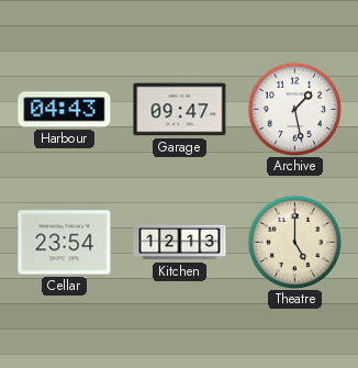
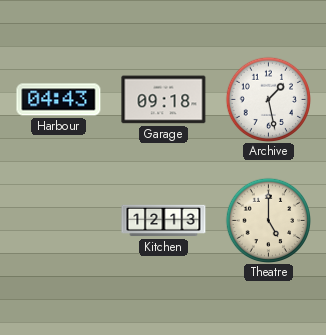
Garage: 09:47 -> 09:18
Cellar: 23:54 -> none
